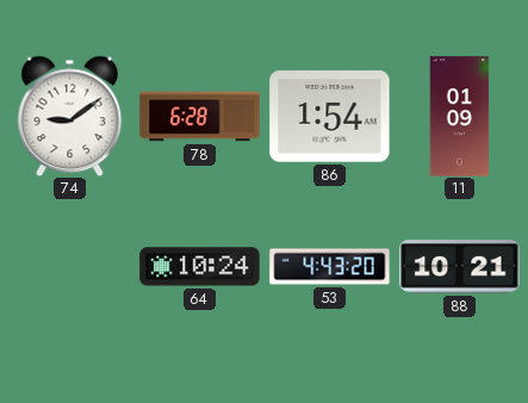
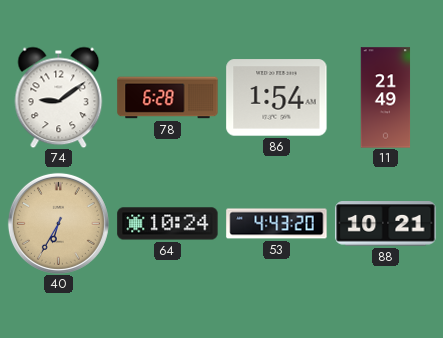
11: 01:09 -> 21:49
40: none -> 6:35
